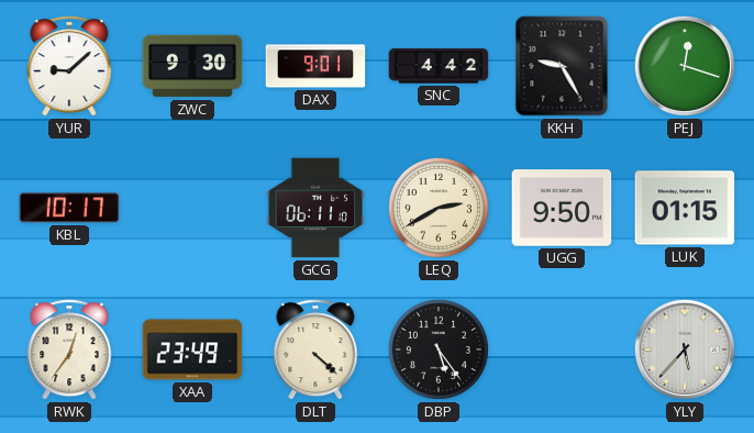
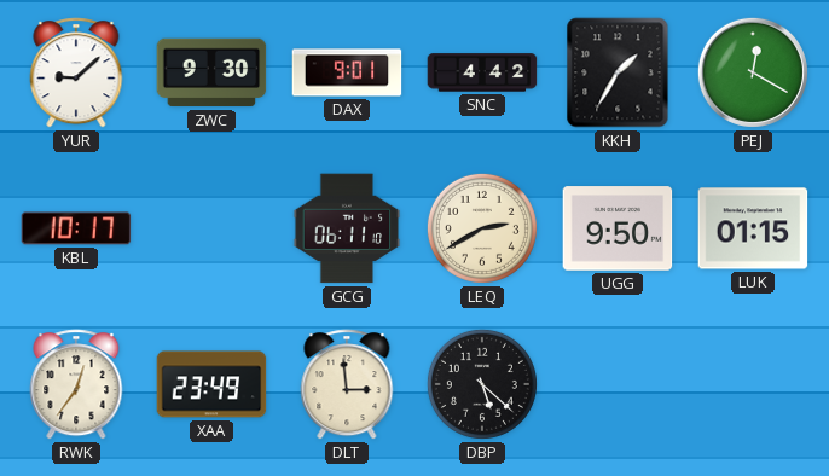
KKH: 9:25 -> 1:35
PEJ: 12:18 -> 12:20
DLT: 4:22 -> 2:59
DBP: 5:24 -> 5:22
YLY: 5:37 -> none
